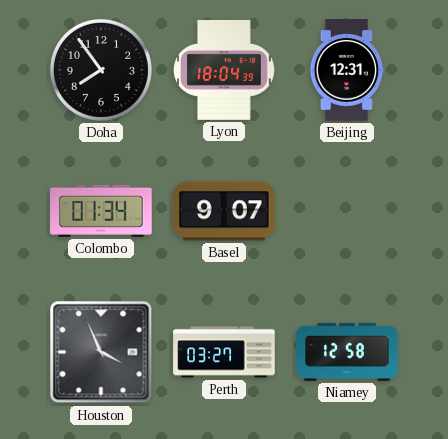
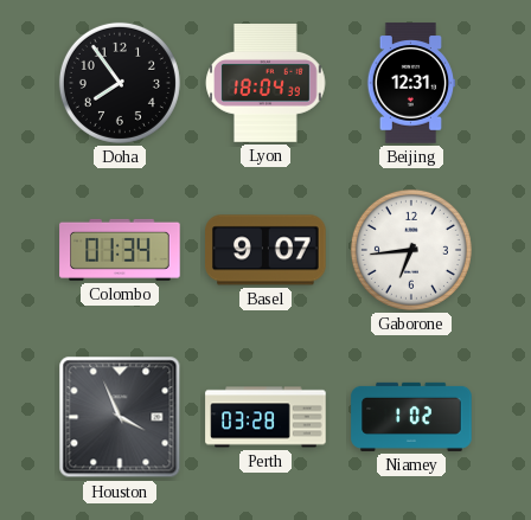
Gaborone: none -> 6:44
Perth: 03:27 -> 03:28
Niamey: 12:58 -> 1:02
